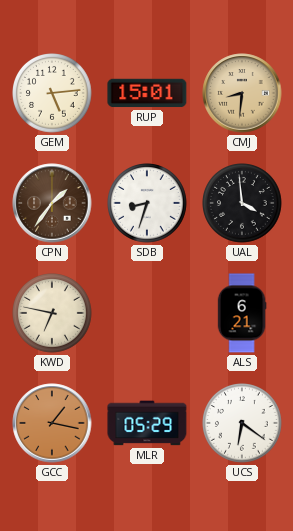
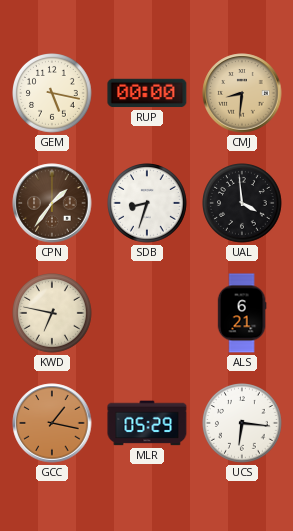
GEM: 5:14 -> 5:17
RUP: 15:01 -> 00:00
UCS: 6:21 -> 6:16
